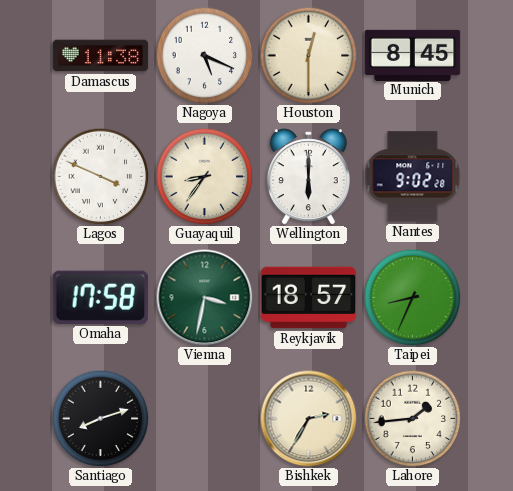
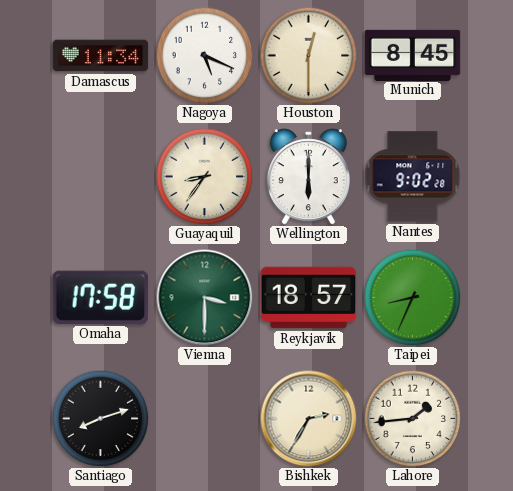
Damascus: 11:38 -> 11:34
Lagos: 3:49 -> none
Vienna: 3:32 -> 3:30
